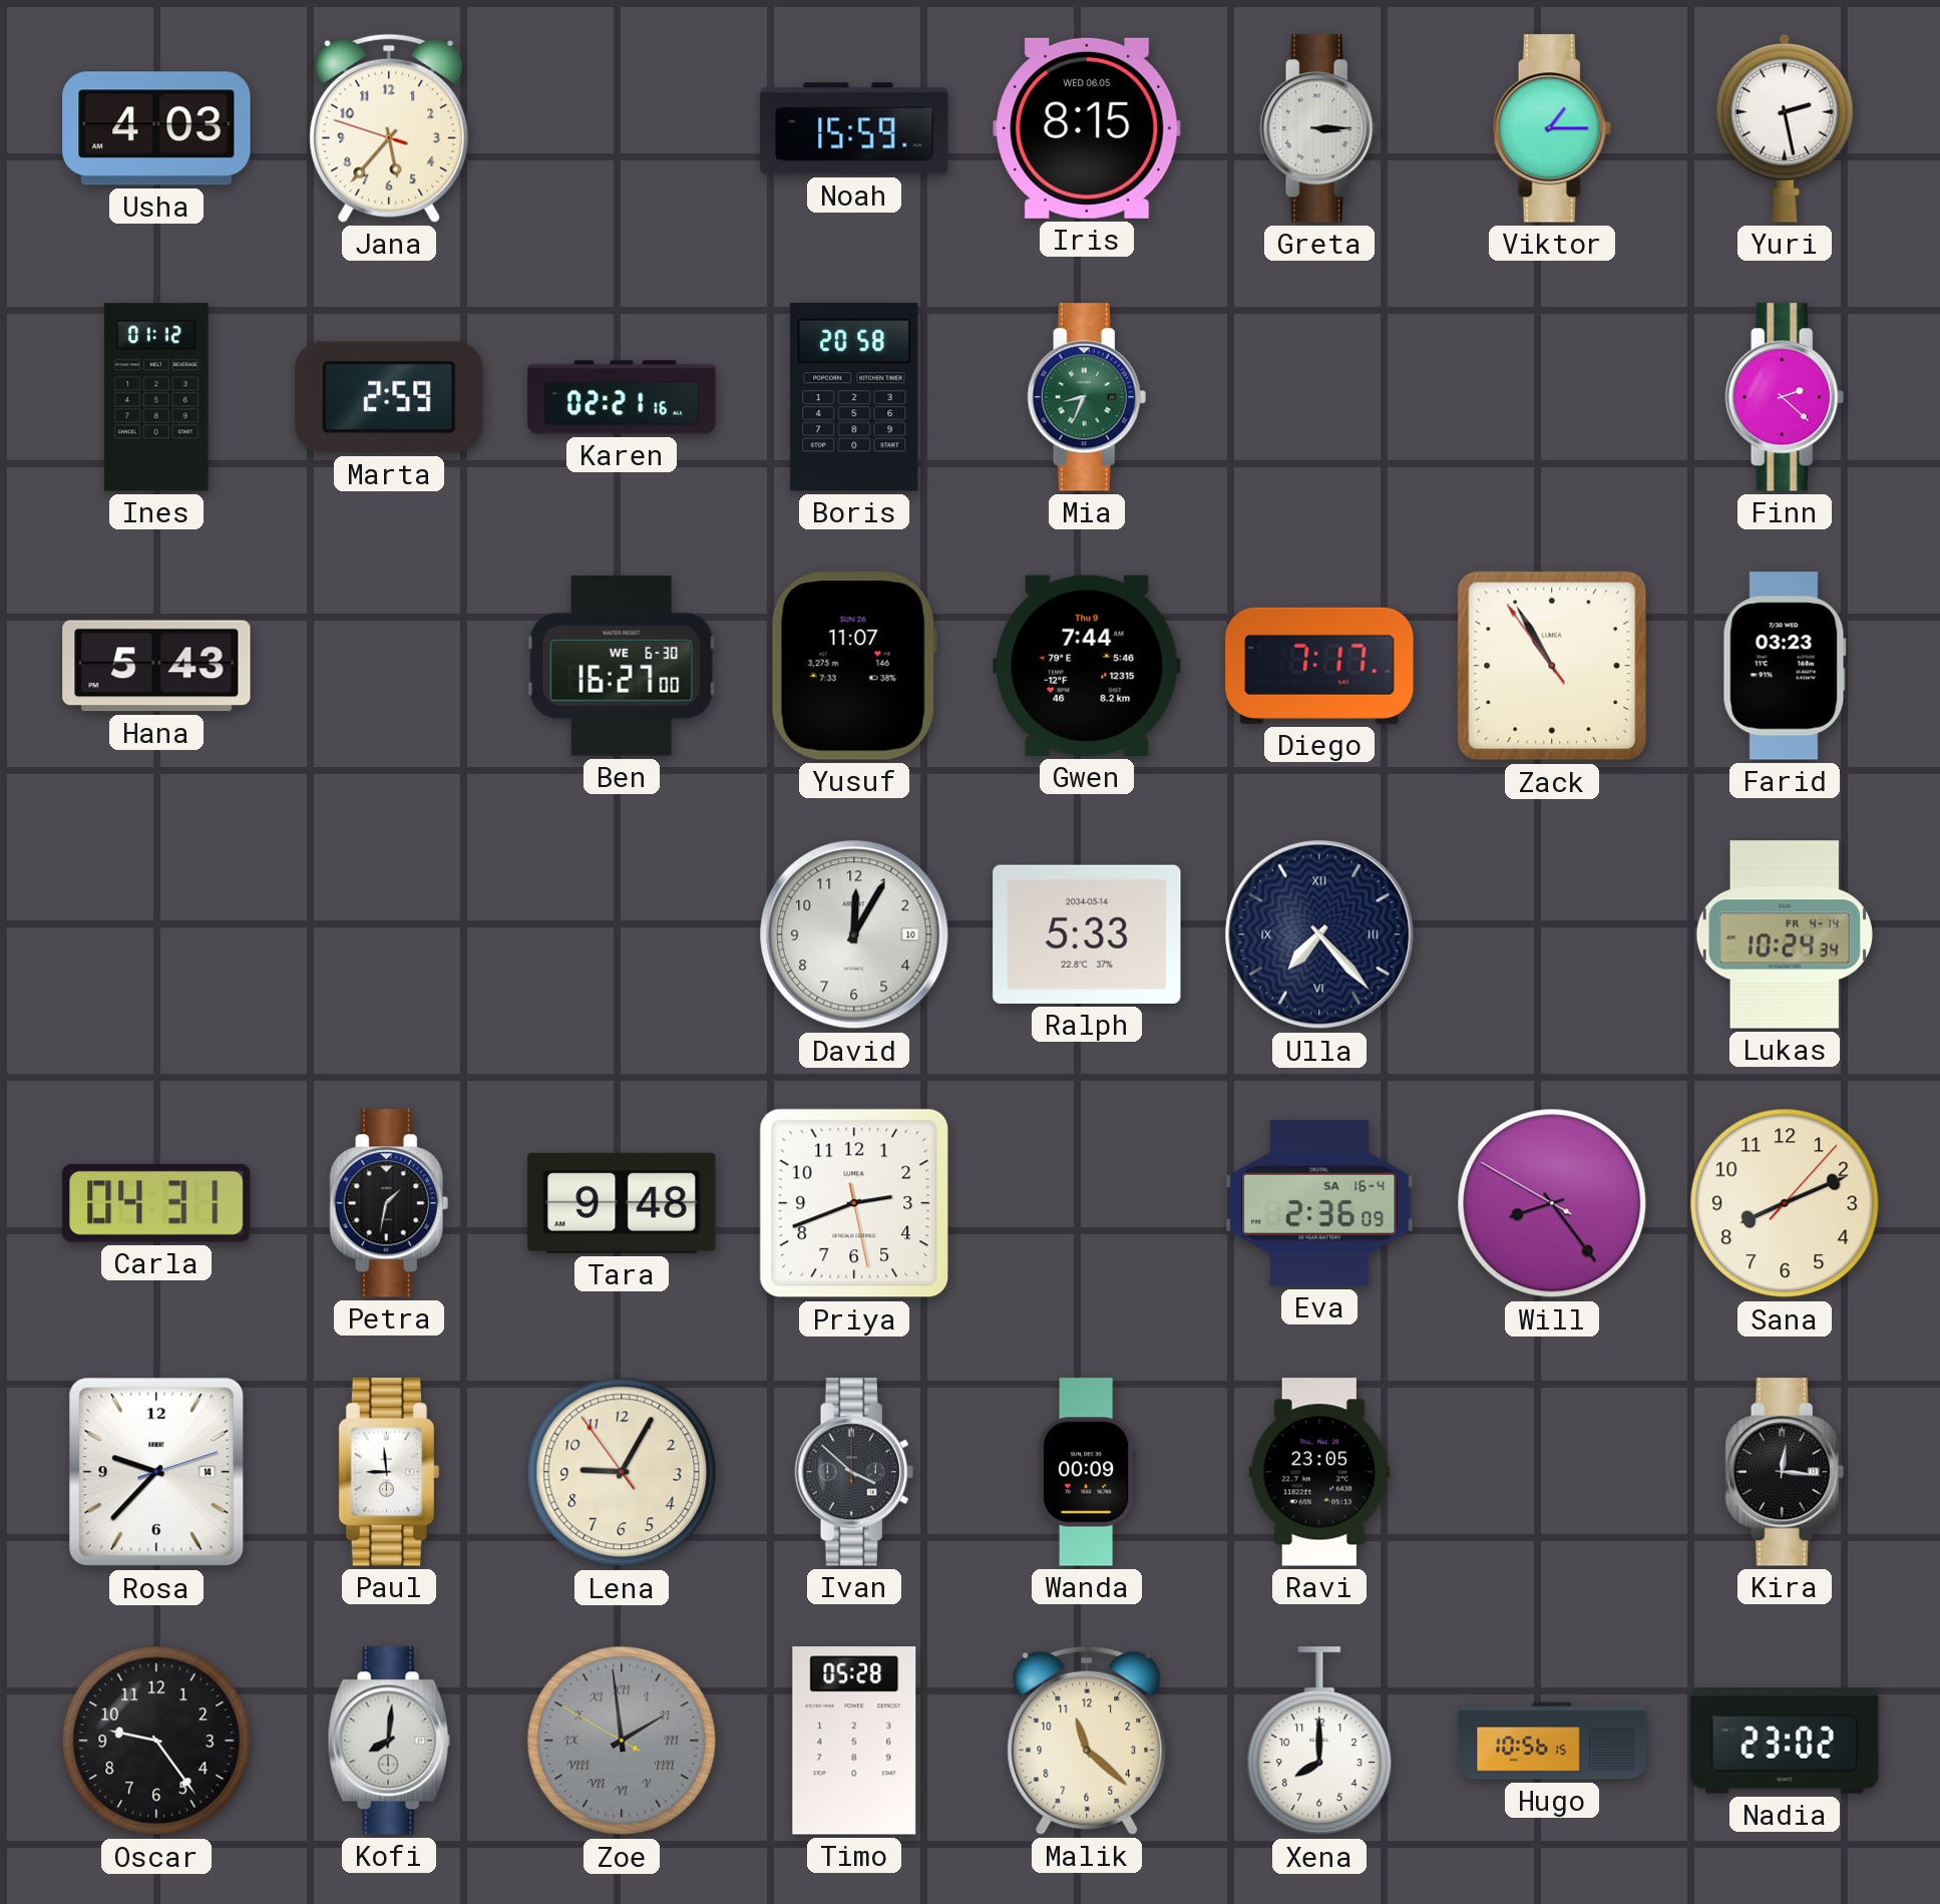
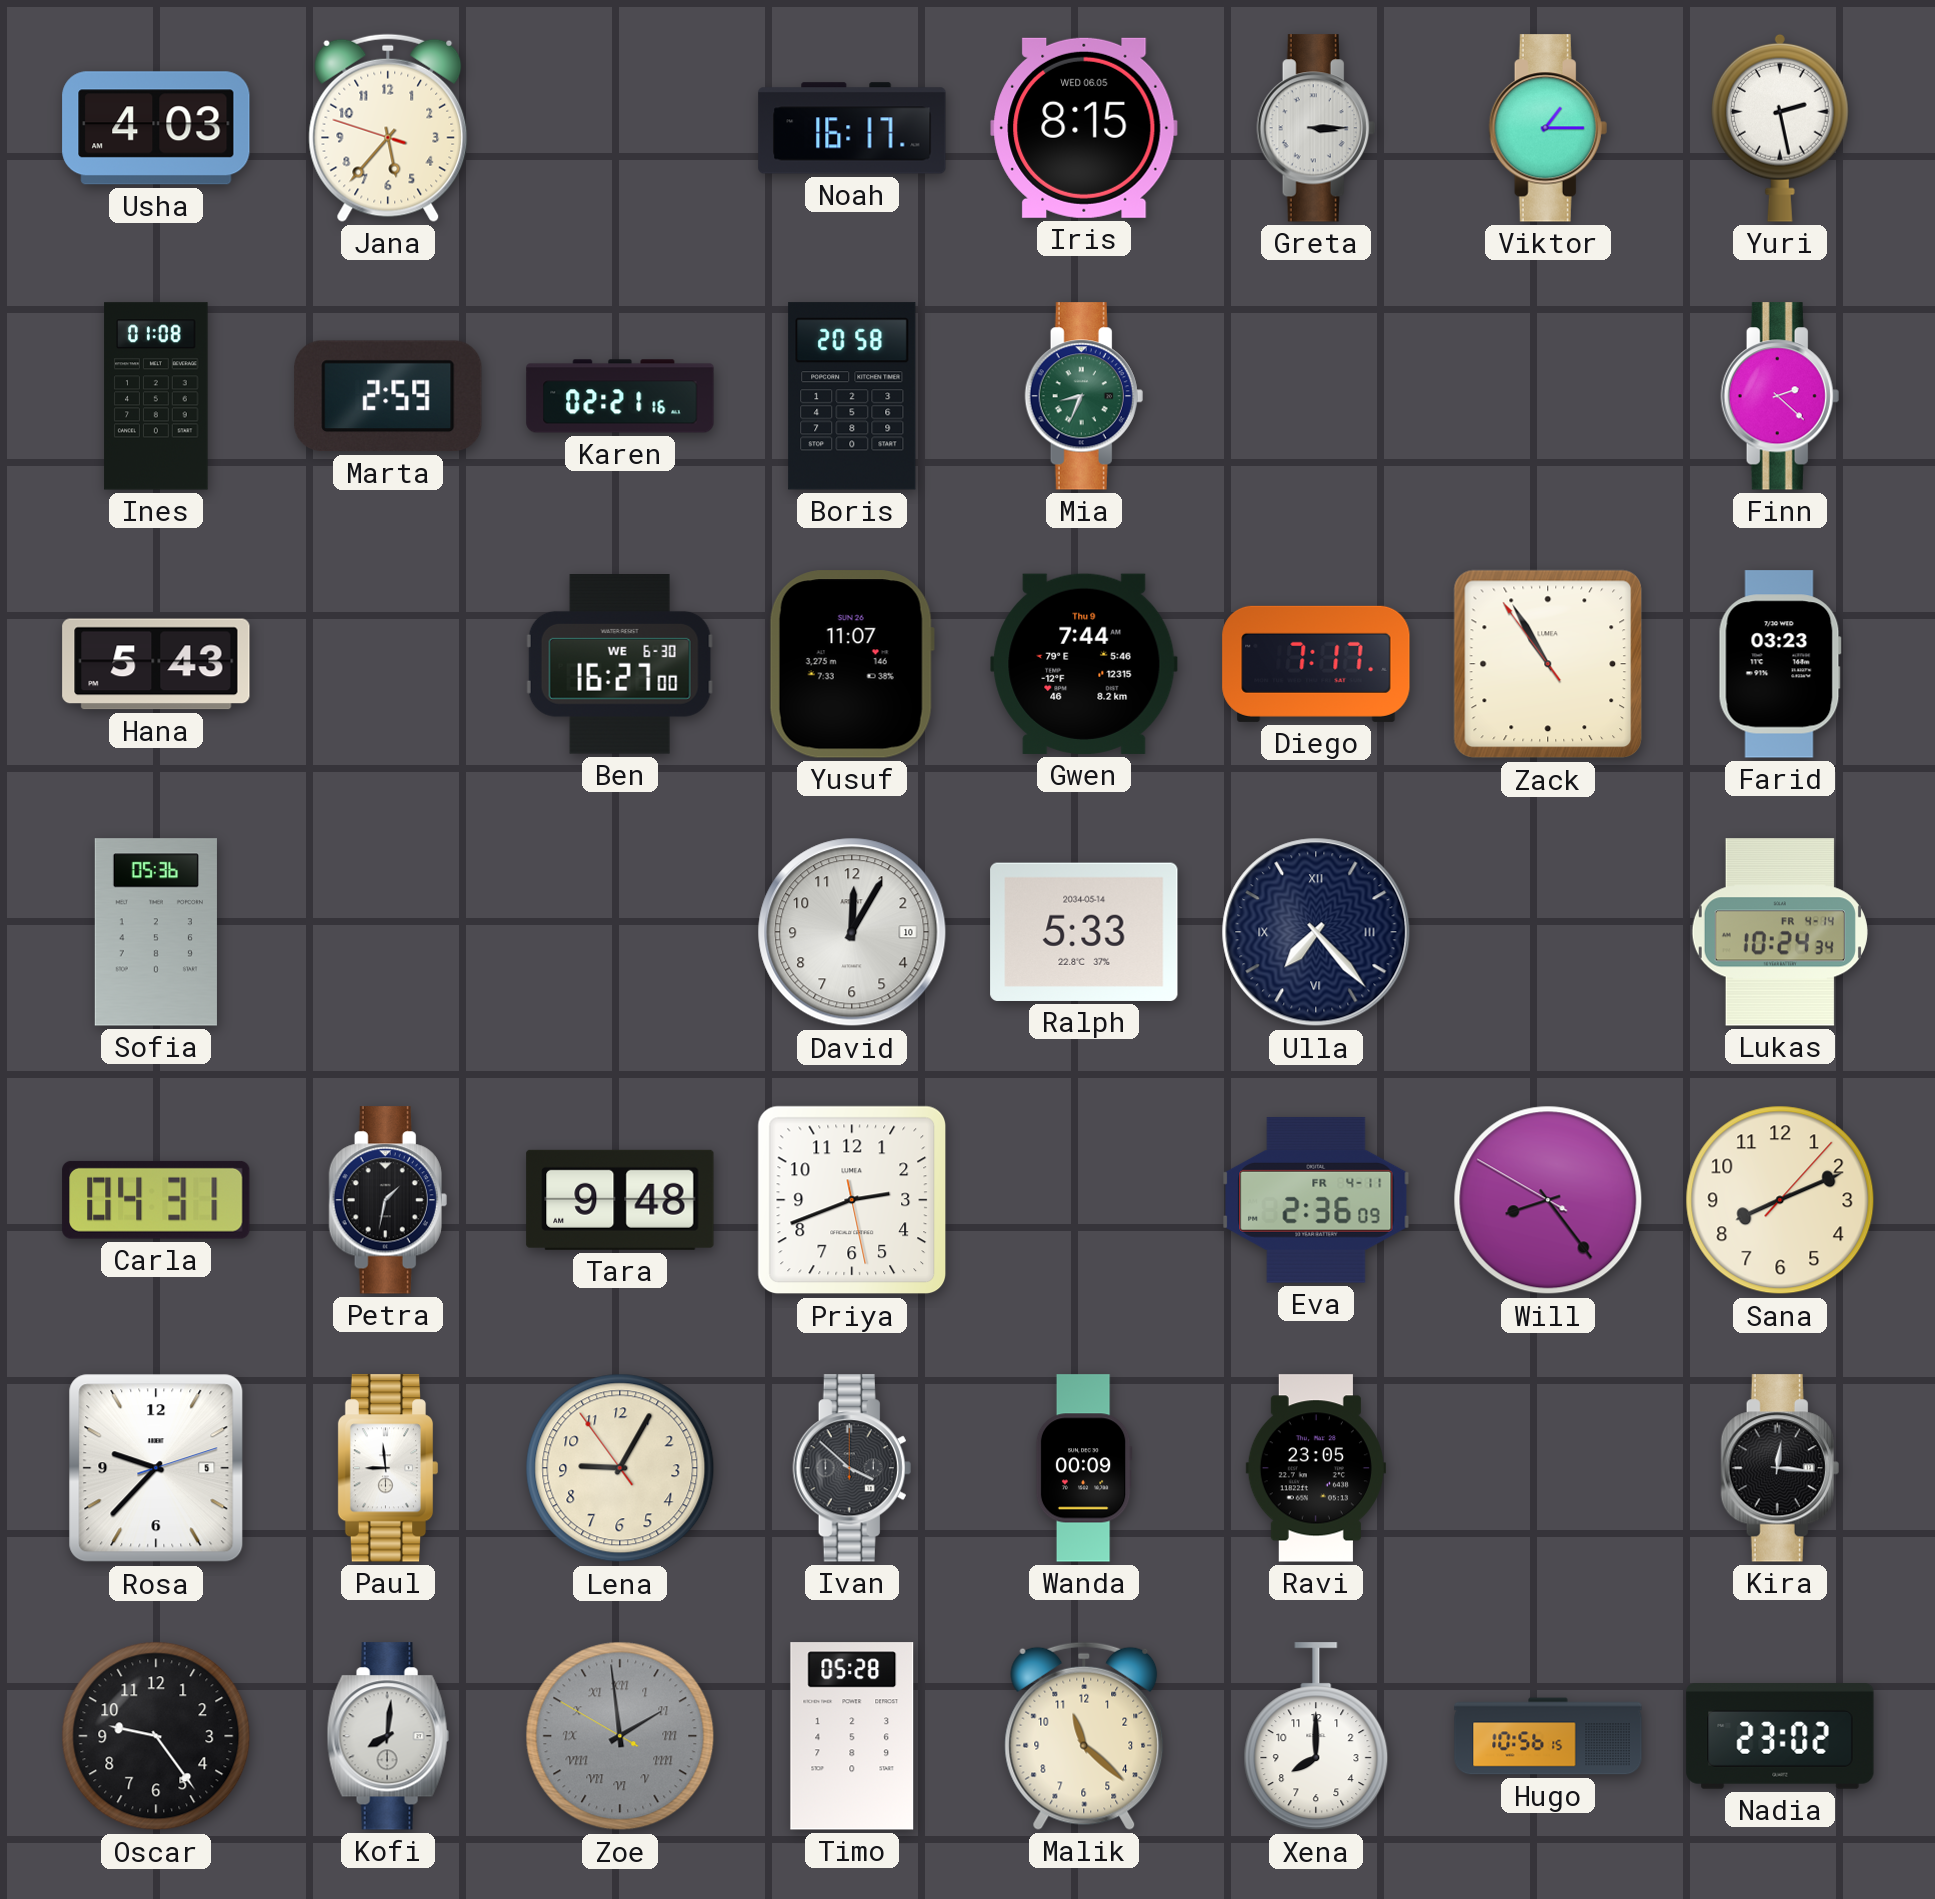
Noah: 15:59 -> 16:17
Ines: 01:12 -> 01:08
Sofia: none -> 05:36
Eva date: SA 16-4 -> FR 4-11
Rosa date: 14 -> 5
